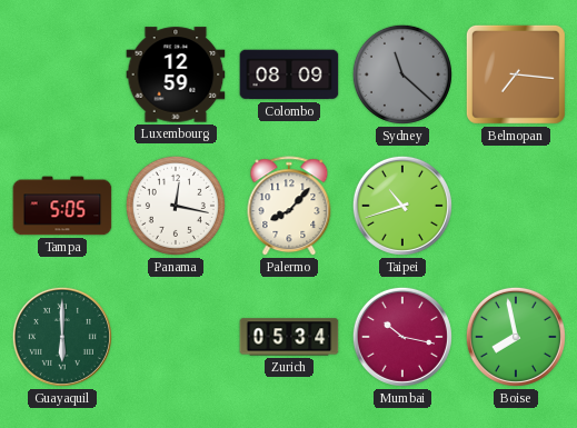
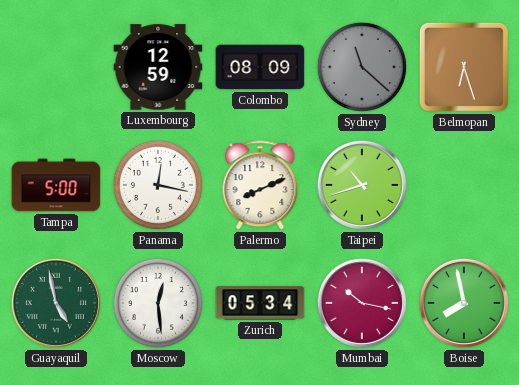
Belmopan: 7:16 -> 6:27
Tampa: 5:05 -> 5:00
Palermo: 8:07 -> 8:11
Guayaquil: 6:00 -> 4:58
Moscow: none -> 12:29
